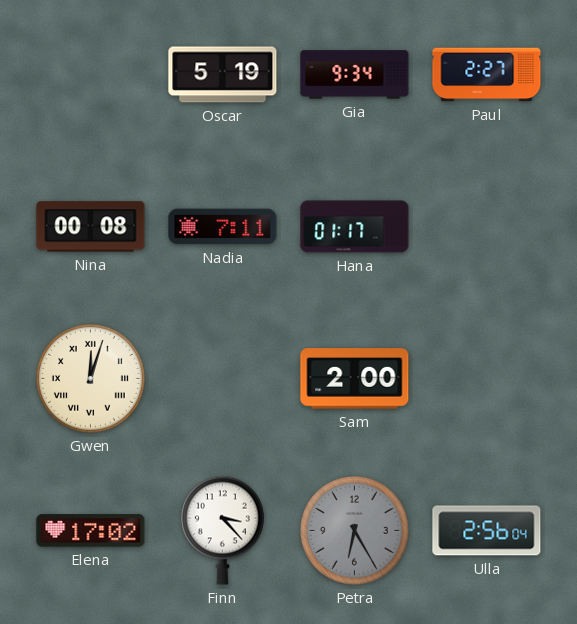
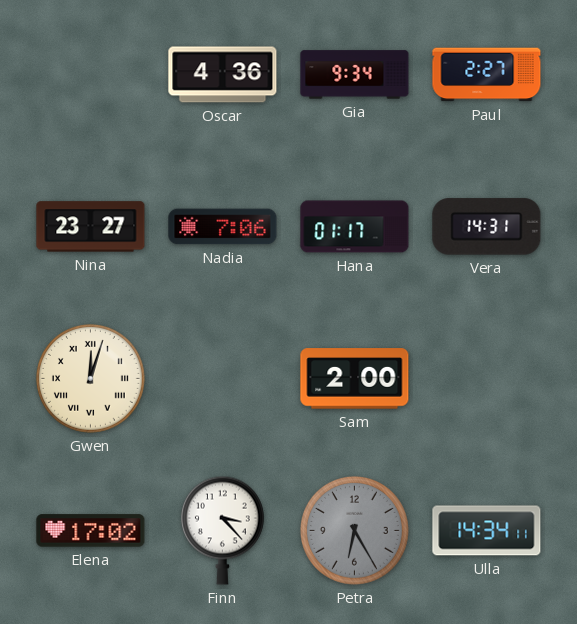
Oscar: 5:19 -> 4:36
Nina: 00:08 -> 23:27
Nadia: 7:11 -> 7:06
Vera: none -> 14:31
Ulla: 2:56 -> 14:34
